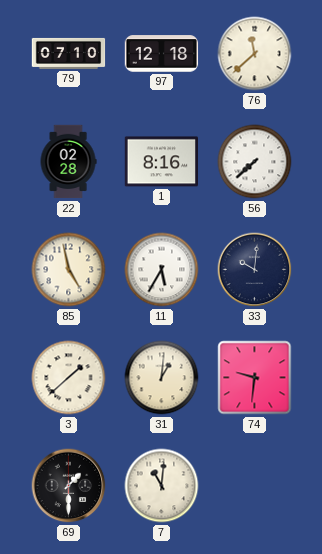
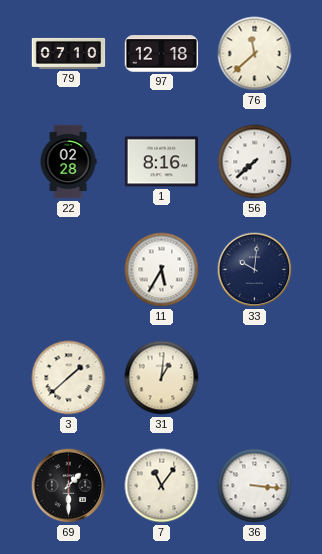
85: 4:58 -> none
74: 9:31 -> none
7: 11:01 -> 11:06
36: none -> 3:16
